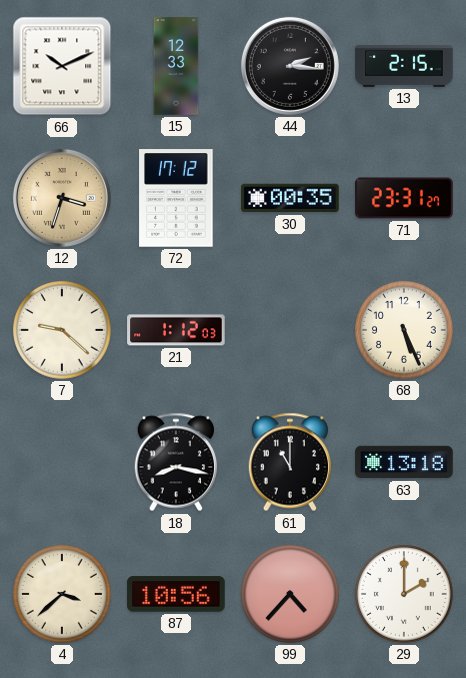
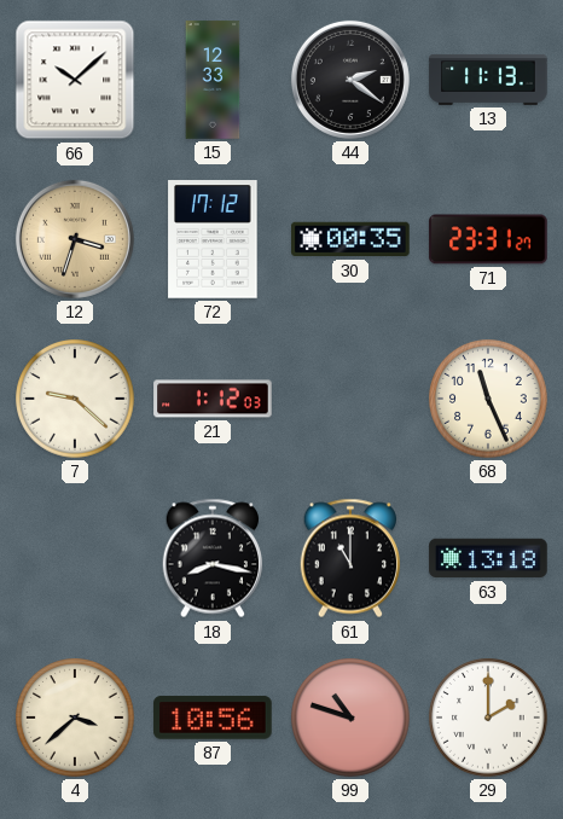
66: 10:11 -> 10:08
44: 2:16 -> 2:21
13: 2:15 -> 11:13
68: 5:26 -> 11:26
99: 4:37 -> 10:48
